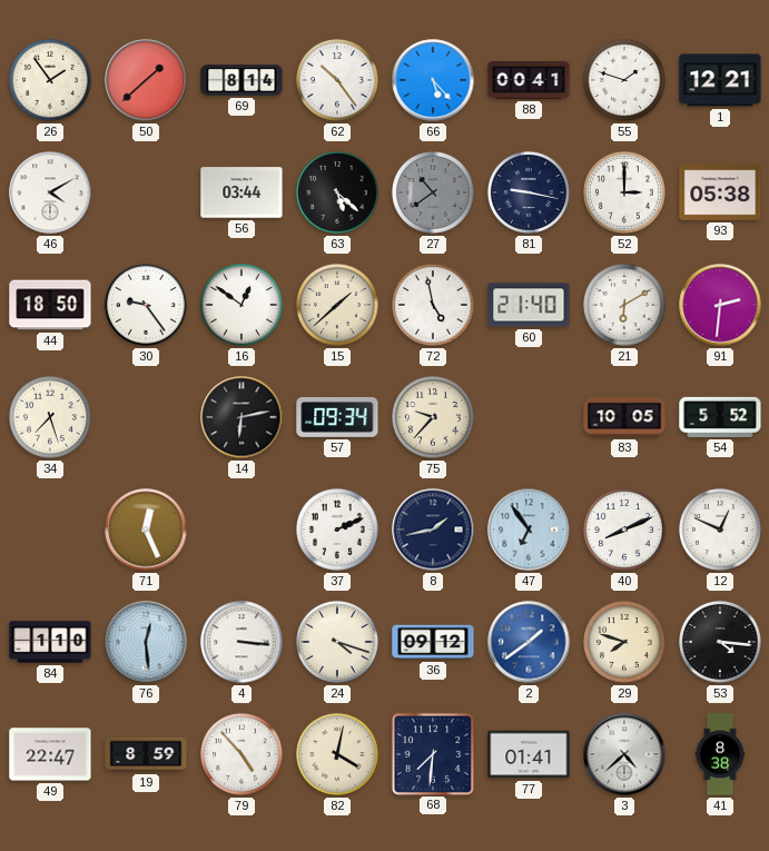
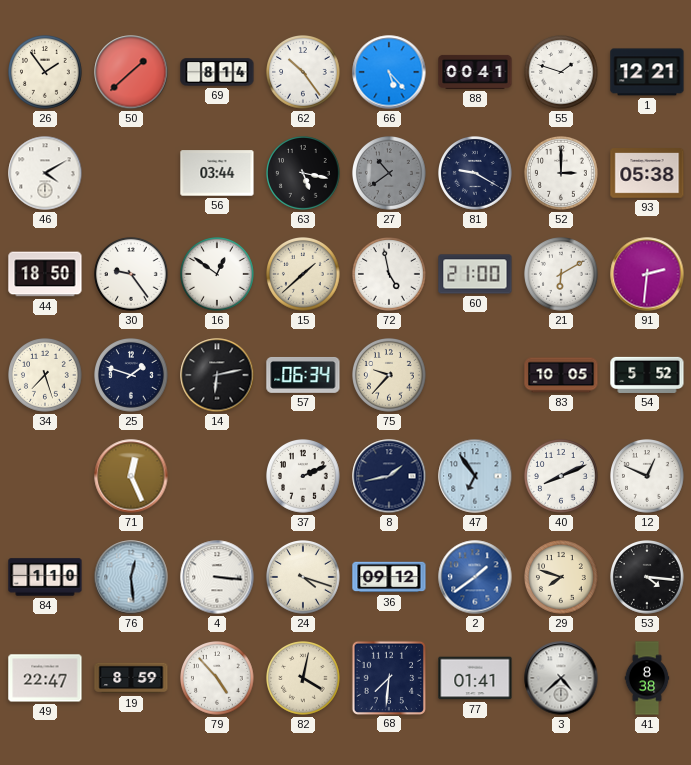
63: 5:22 -> 5:17
81: 9:17 -> 9:20
60: 21:40 -> 21:00
25: none -> 1:48
57: 09:34 -> 06:34
